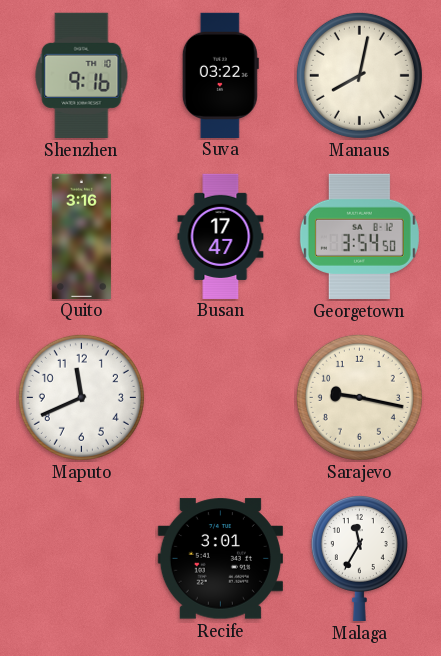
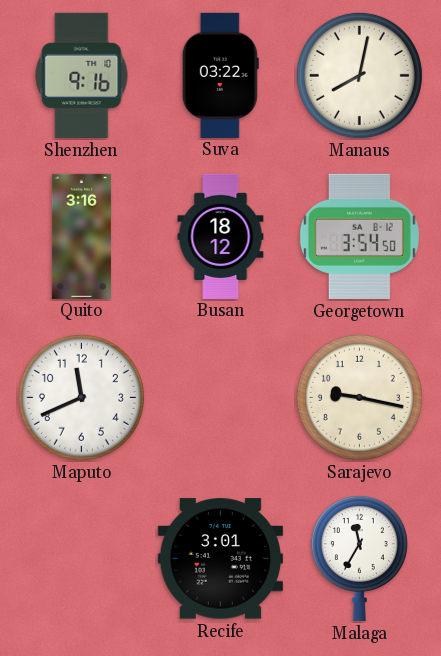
Busan: 17:47 -> 18:12
